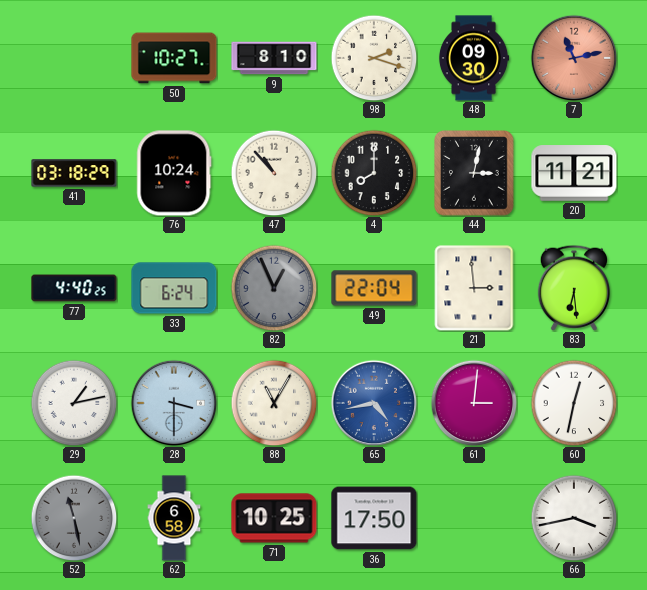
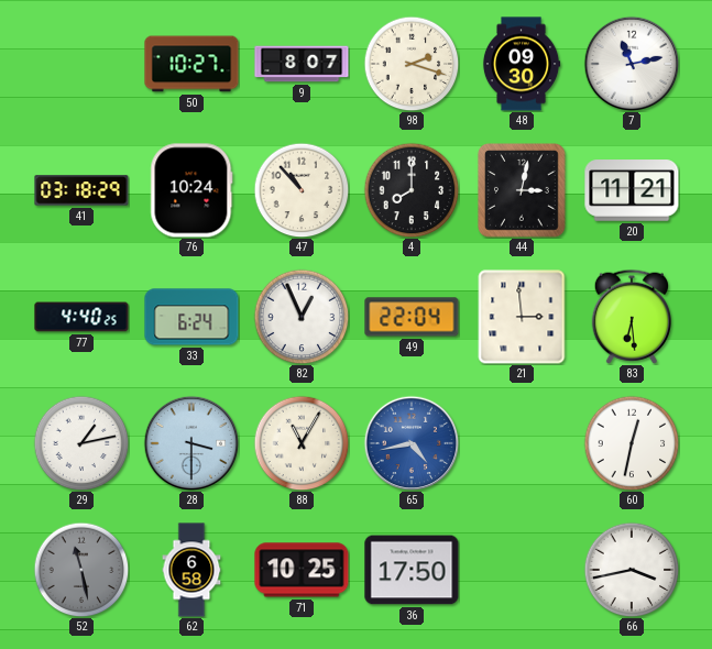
9: 8:10 -> 8:07
7 dial: salmon -> white
82 dial: grey -> white
61: 3:01 -> none
